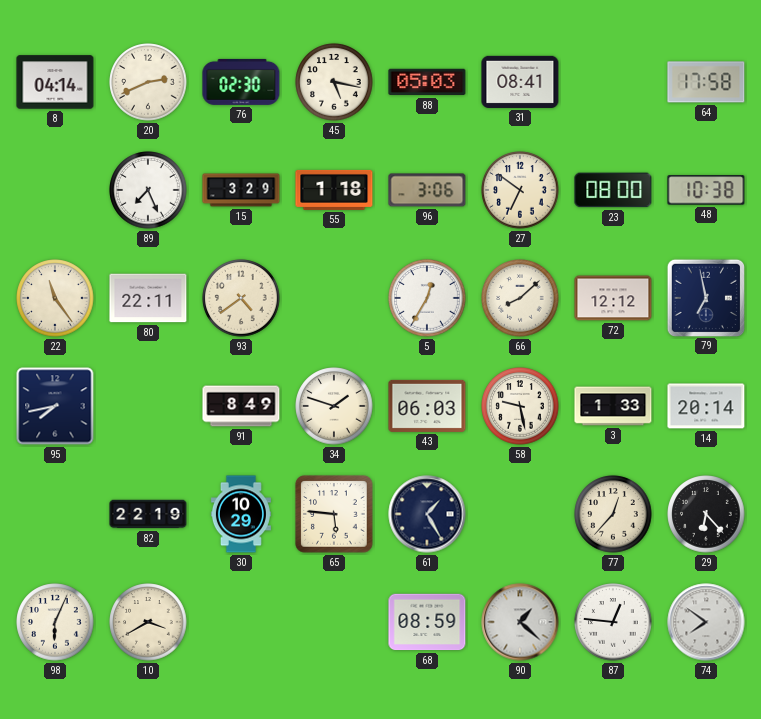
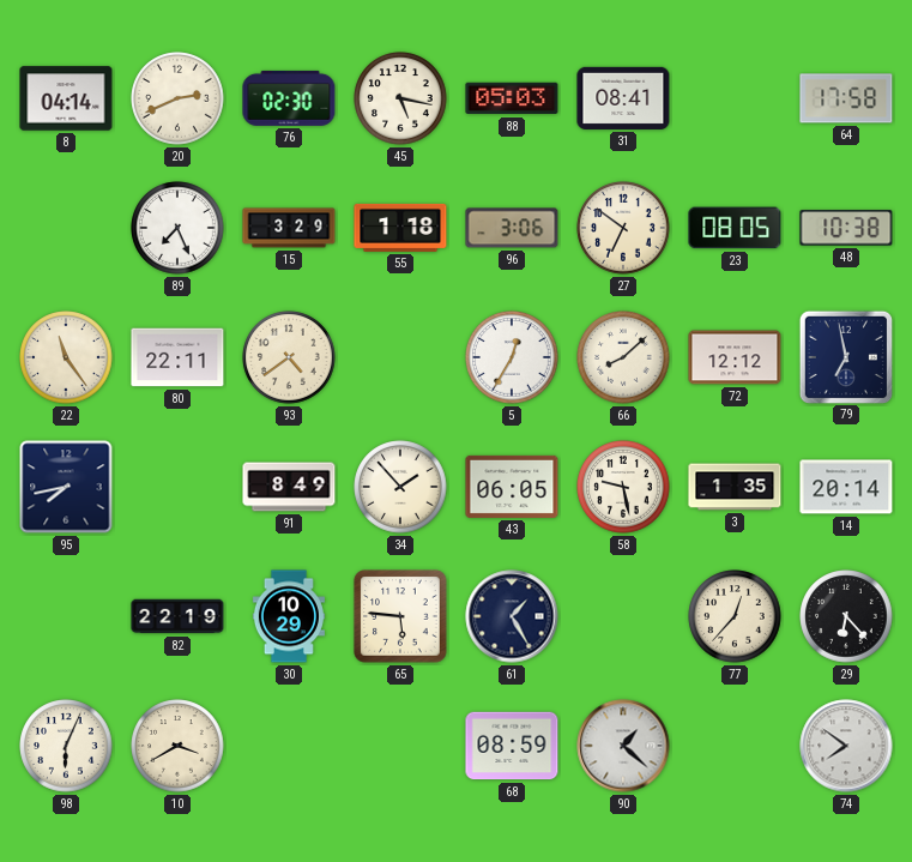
23: 08:00 -> 08:05
34: 1:48 -> 1:53
43: 06:03 -> 06:05
3: 1:33 -> 1:35
87: 12:46 -> none
